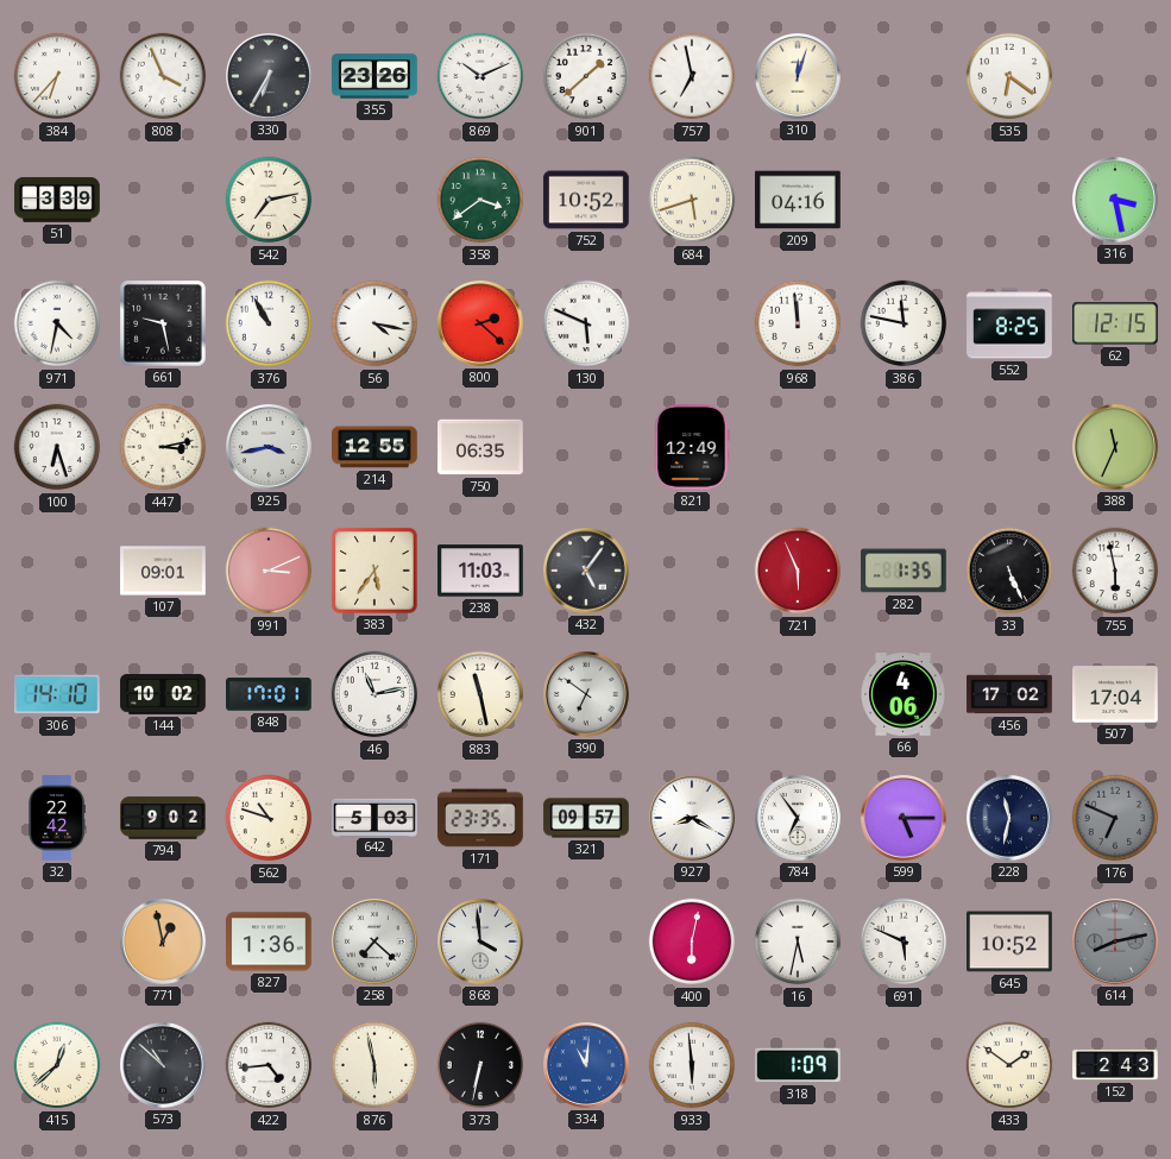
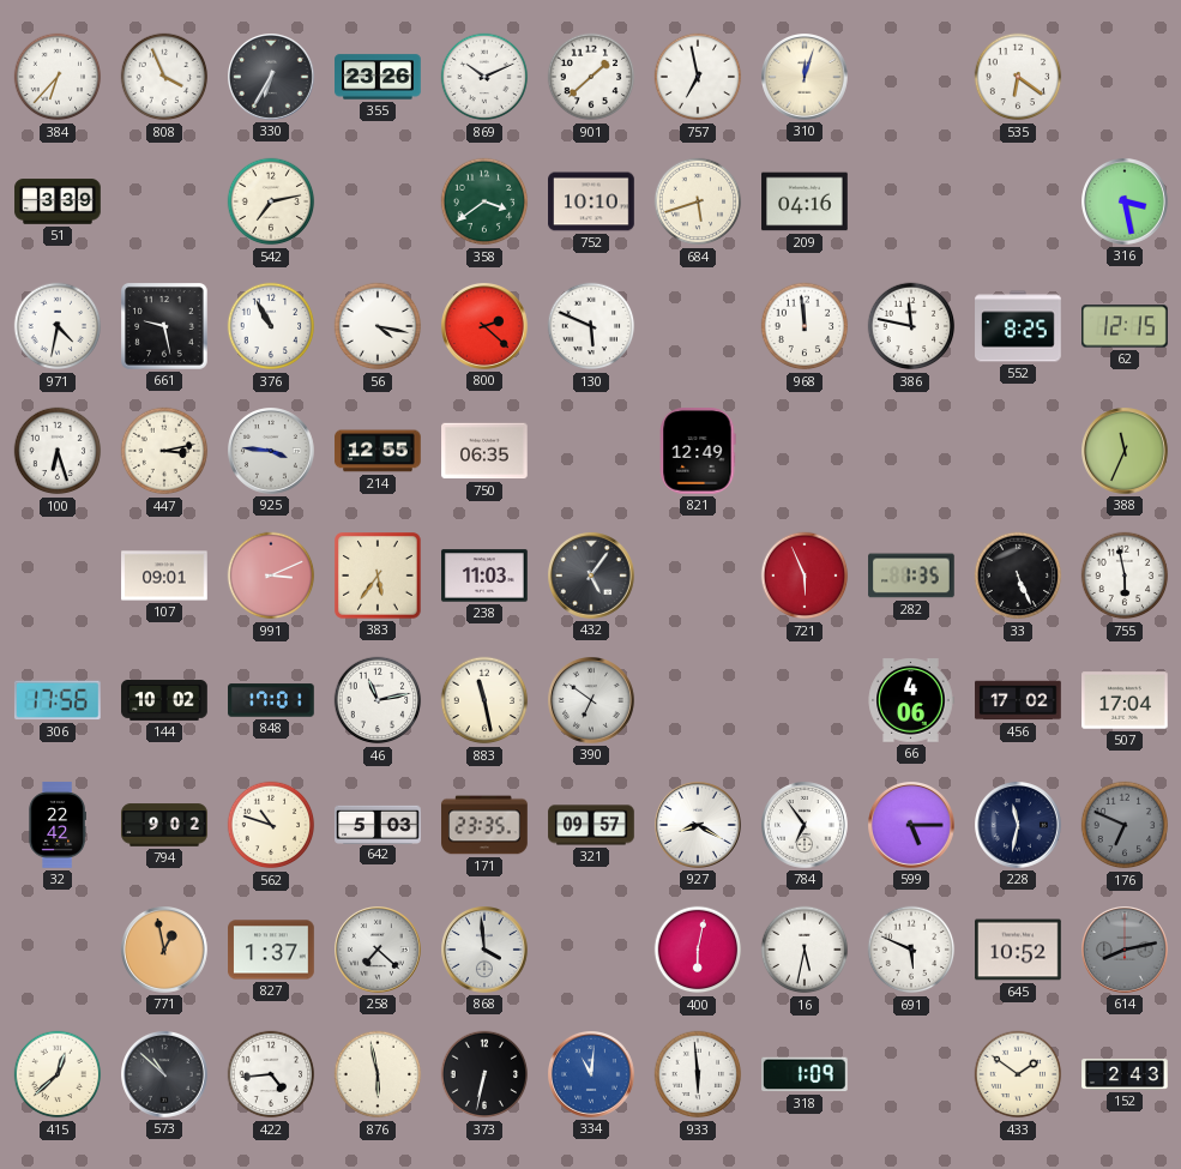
752: 10:52 -> 10:10
925: 3:43 -> 3:46
306: 14:10 -> 17:56
827: 1:36 -> 1:37
